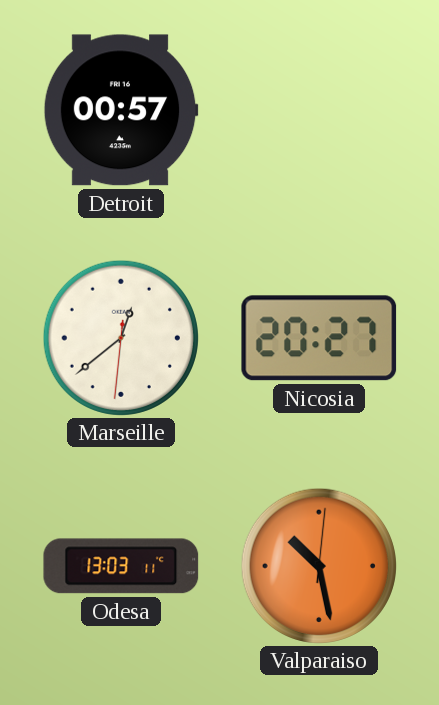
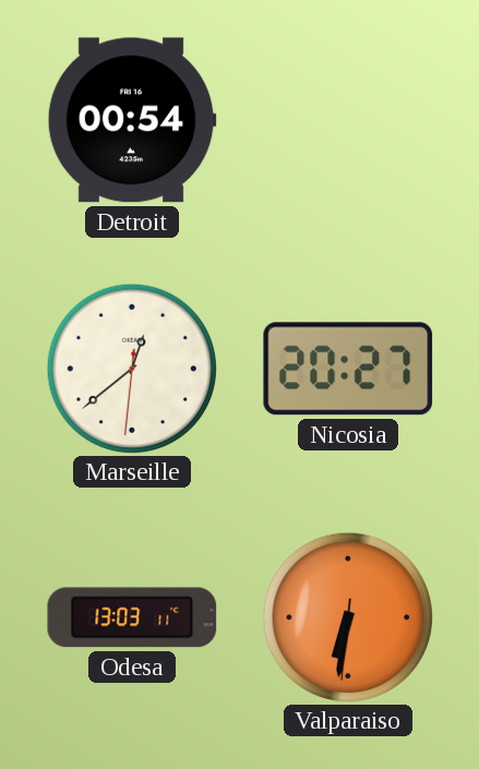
Detroit: 00:57 -> 00:54
Valparaiso: 10:28 -> 6:31
